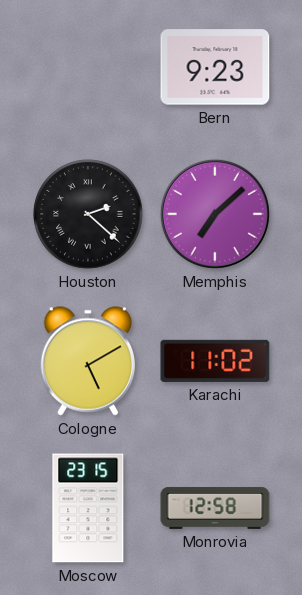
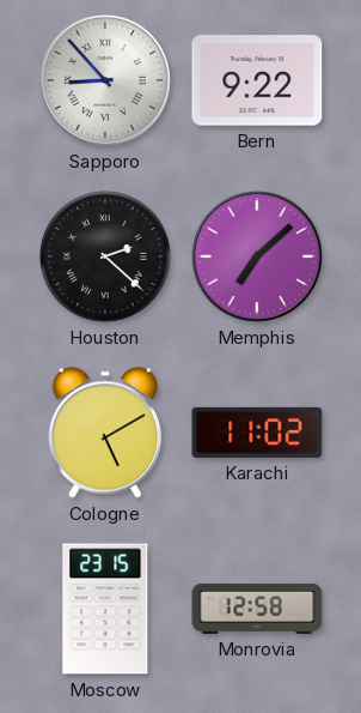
Sapporo: none -> 8:53
Bern: 9:23 -> 9:22
